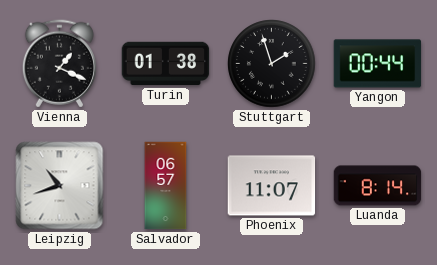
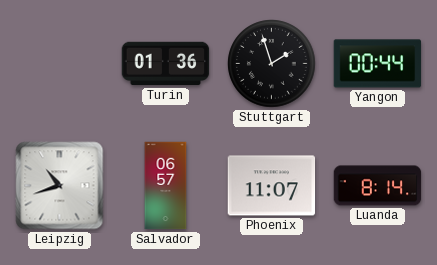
Vienna: 1:19 -> none
Turin: 01:38 -> 01:36
